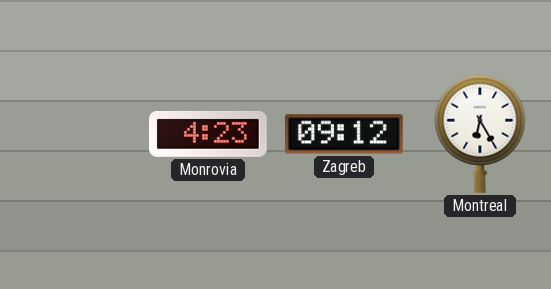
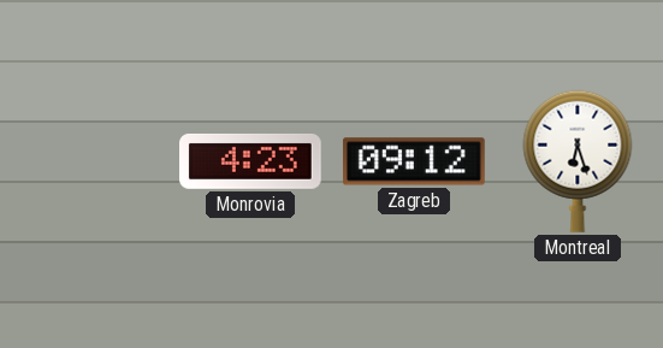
Montreal: 6:25 -> 6:27
